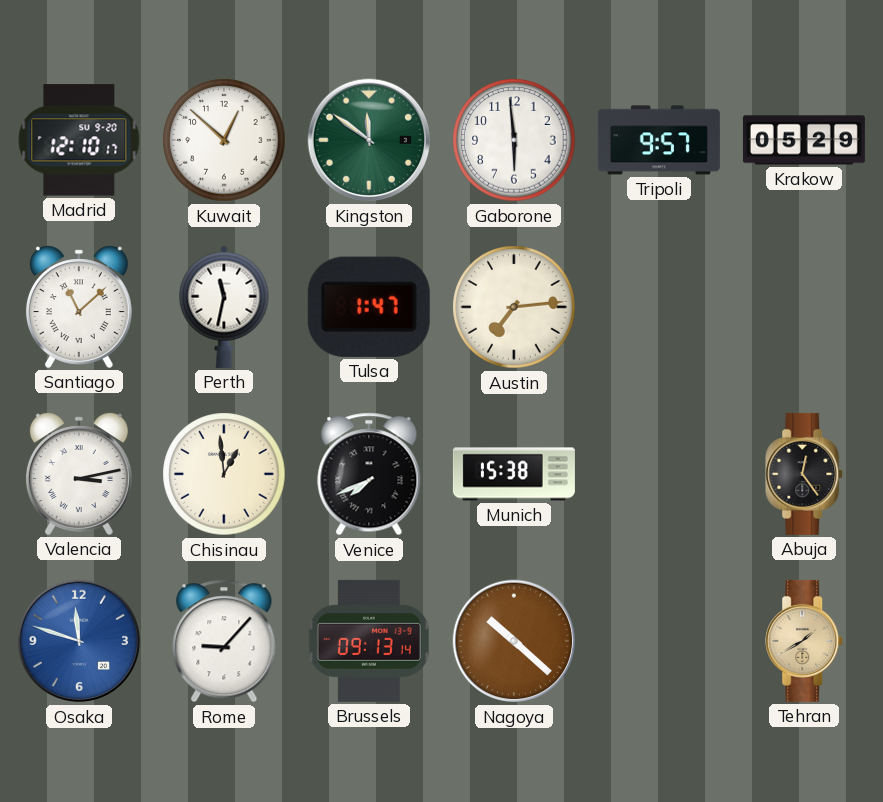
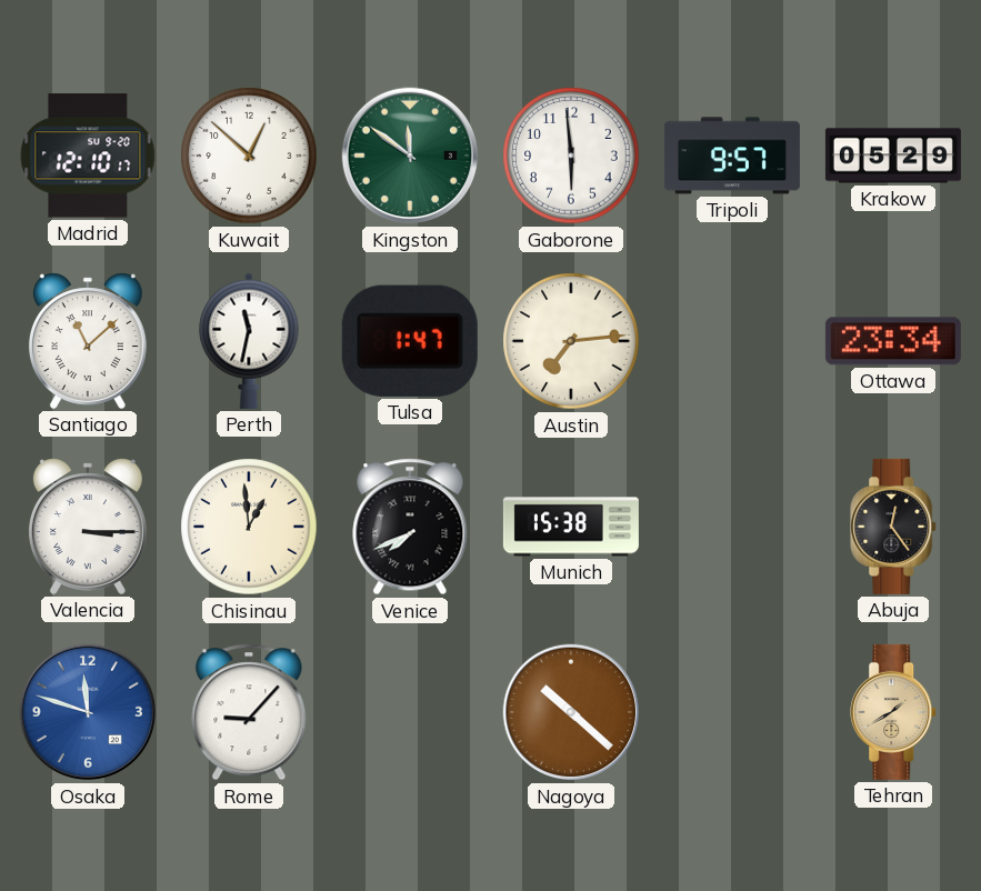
Ottawa: none -> 23:34
Valencia: 3:13 -> 3:15
Brussels: 09:13 -> none
